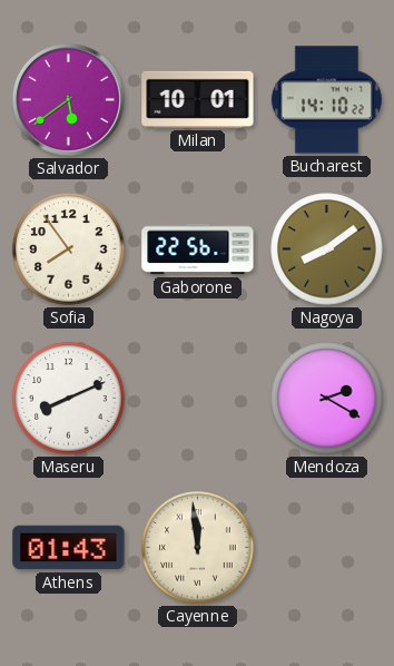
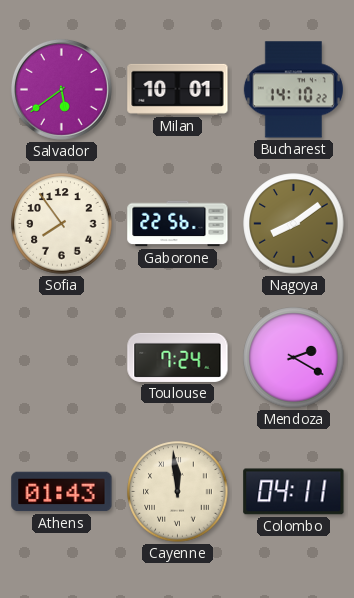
Maseru: 8:11 -> none
Toulouse: none -> 7:24
Colombo: none -> 04:11
